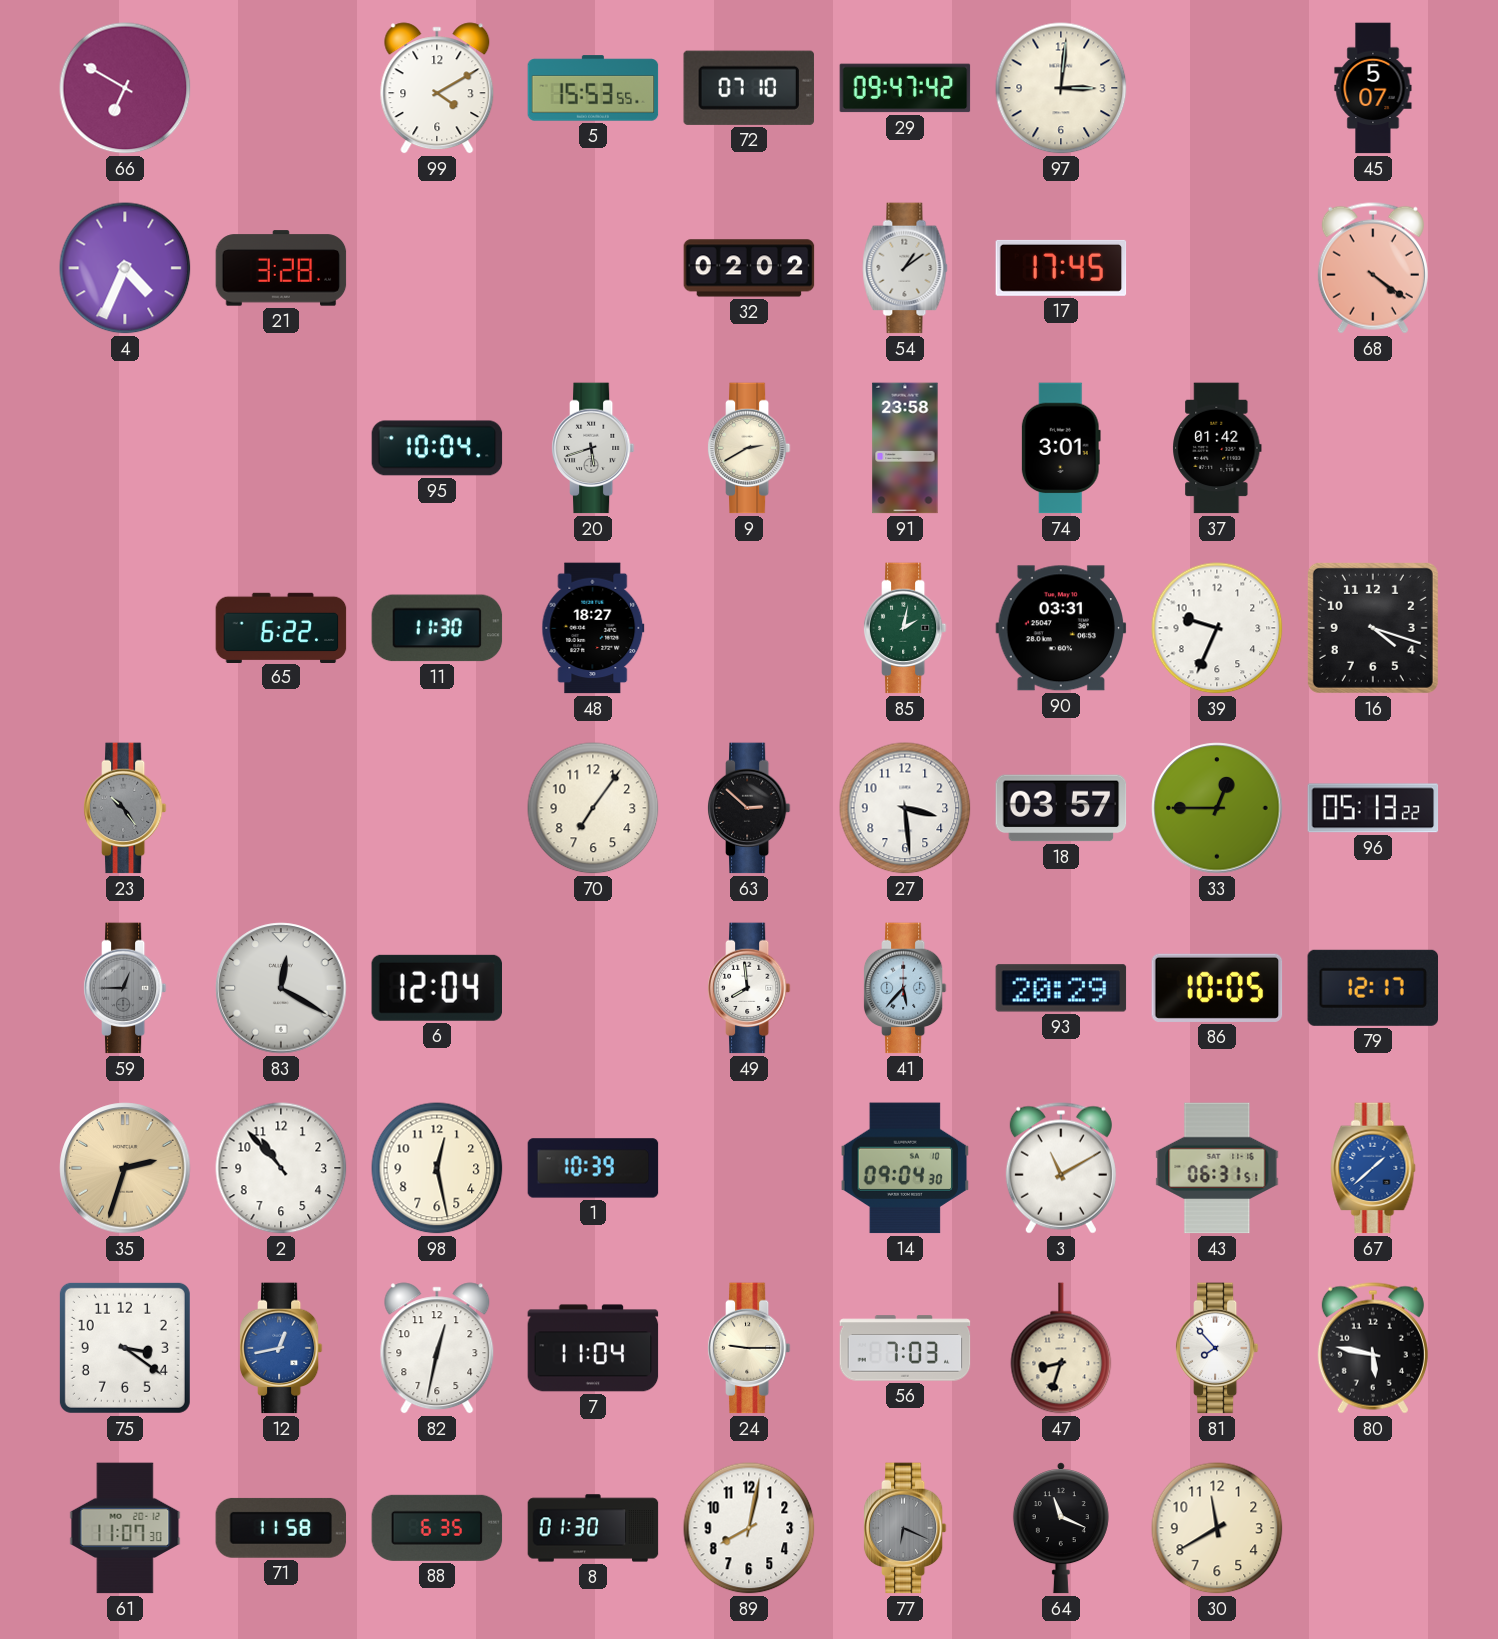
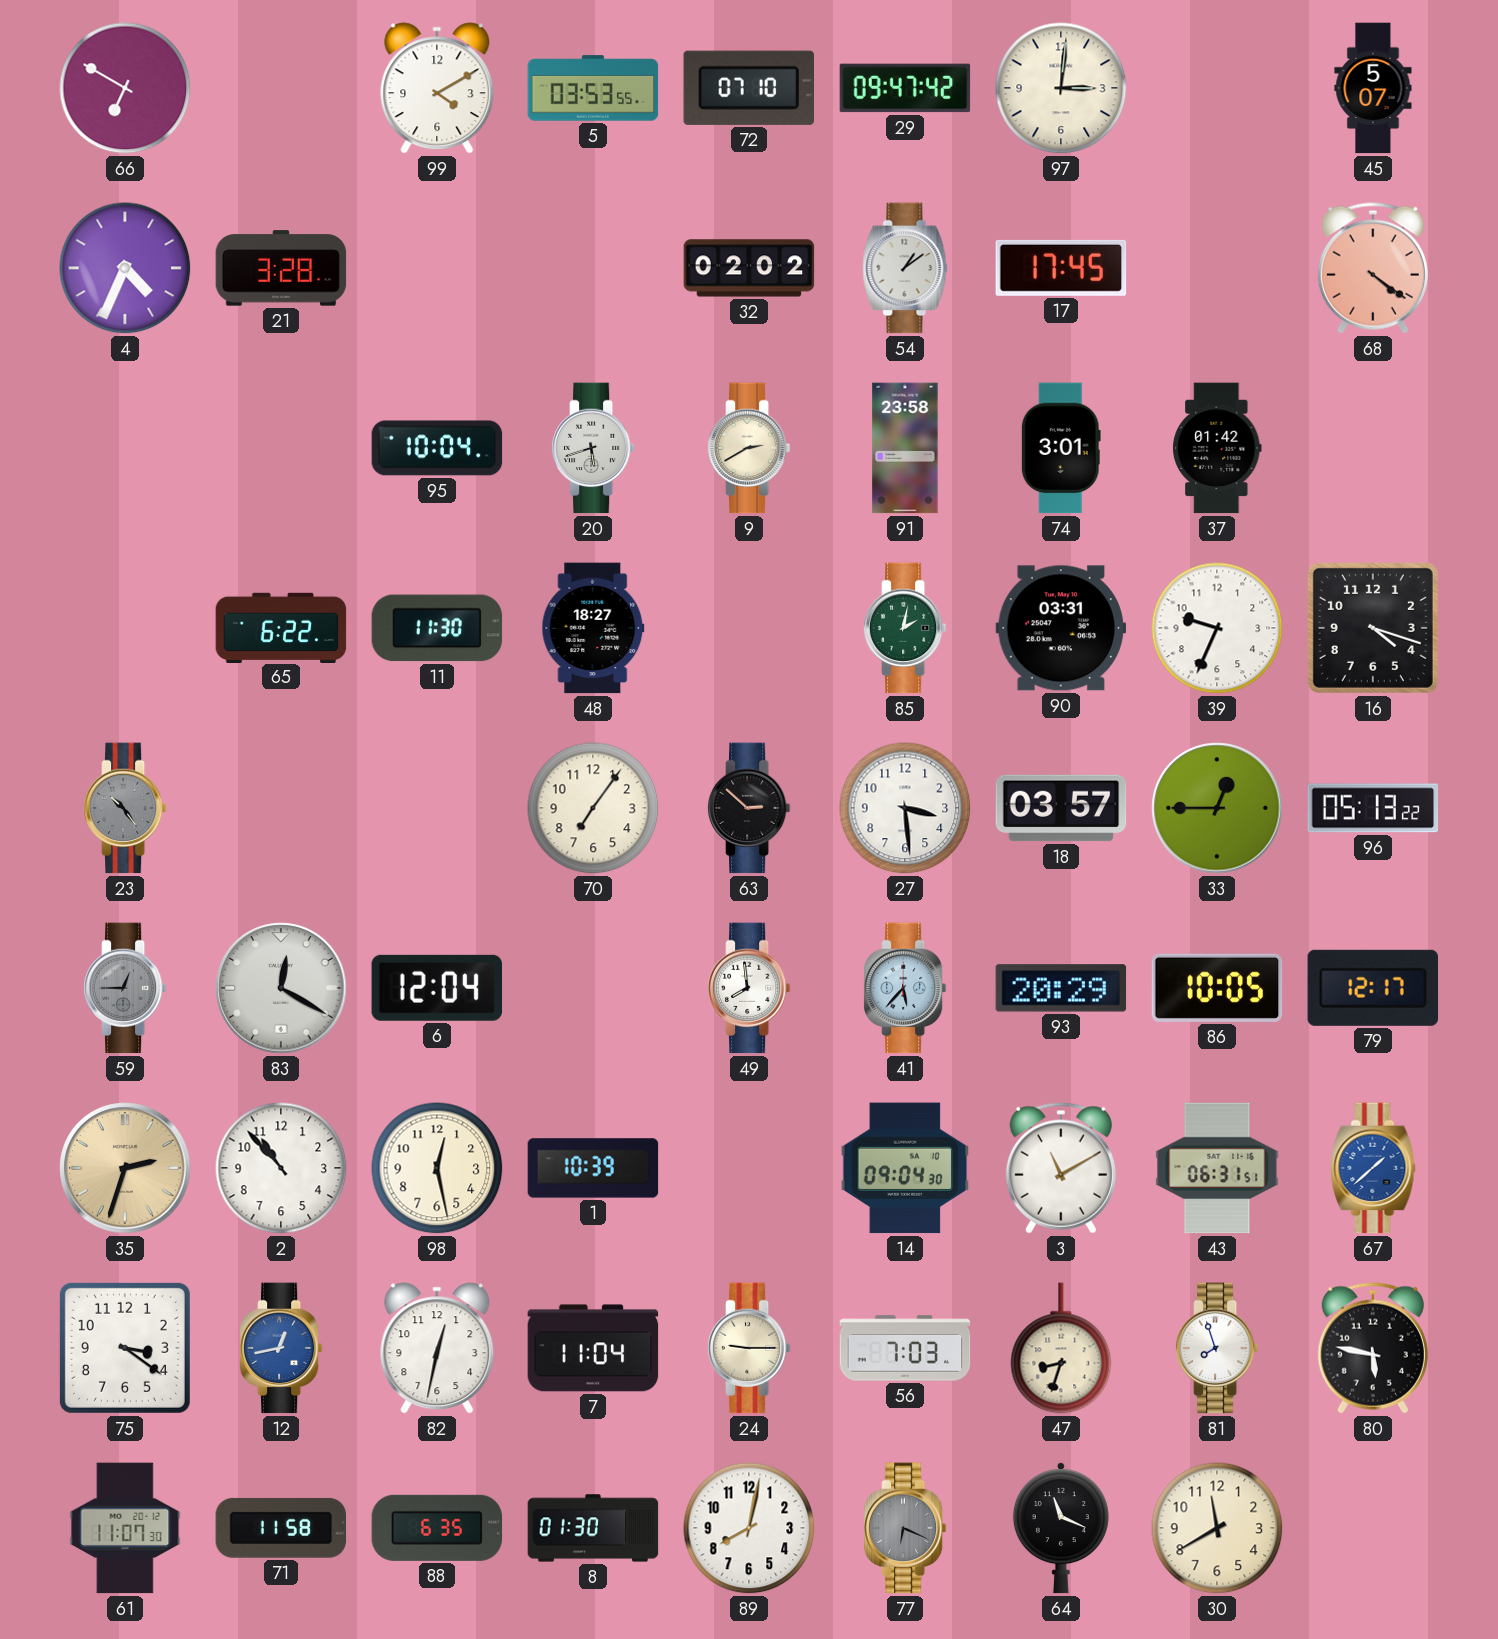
5: 15:53 -> 03:53
81: 7:53 -> 7:57
